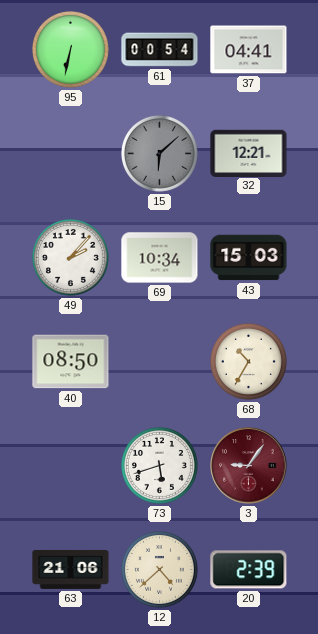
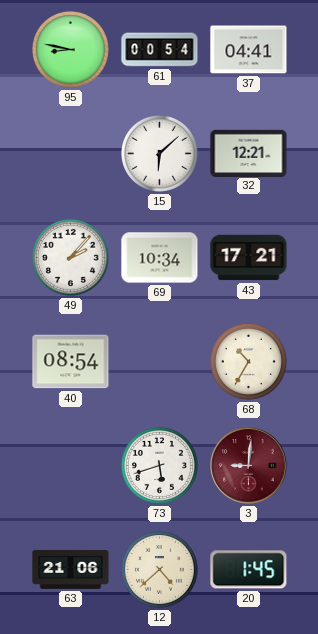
95: 6:32 -> 8:47
15 dial: grey -> white
43: 15:03 -> 17:21
40: 08:50 -> 08:54
3: 9:06 -> 9:01
20: 2:39 -> 1:45
